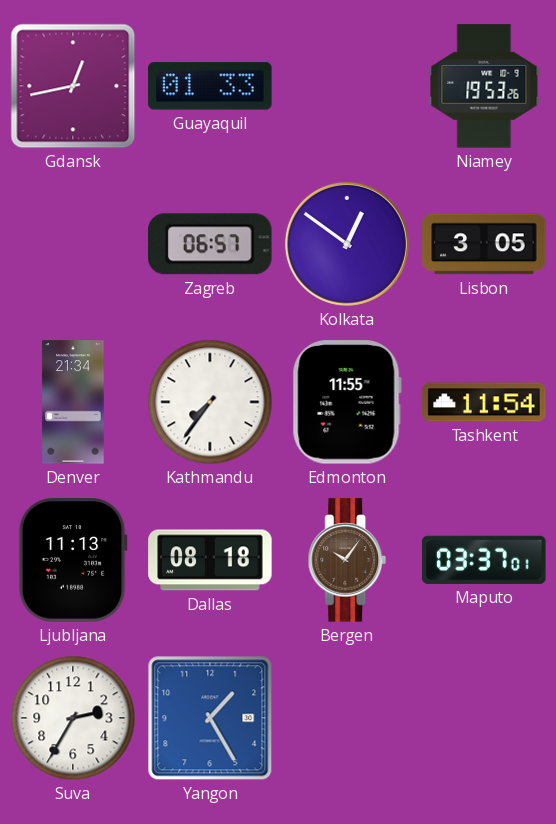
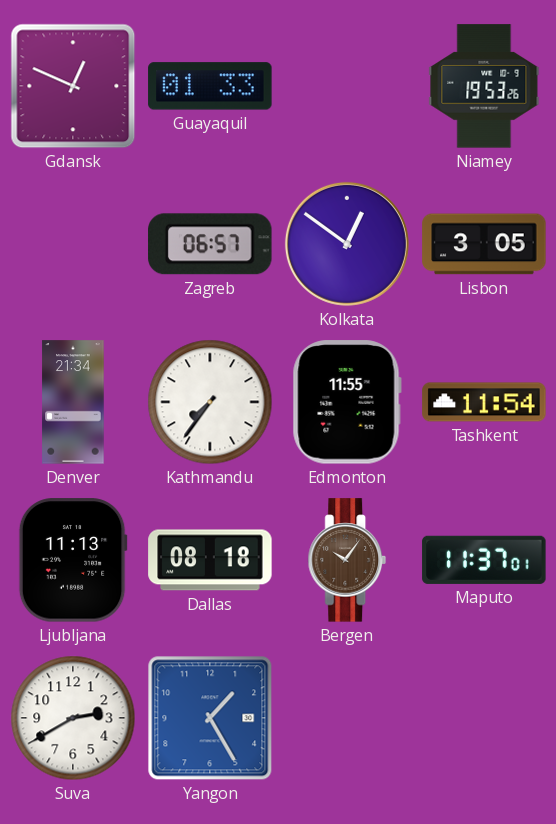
Gdansk: 12:43 -> 12:49
Maputo: 03:37 -> 11:37
Suva: 2:35 -> 2:40
